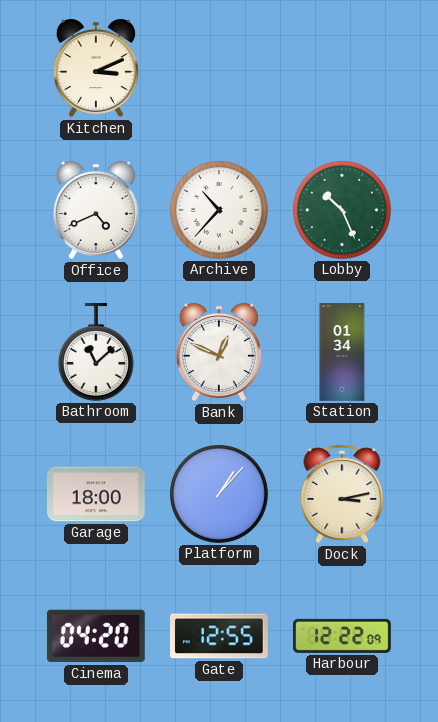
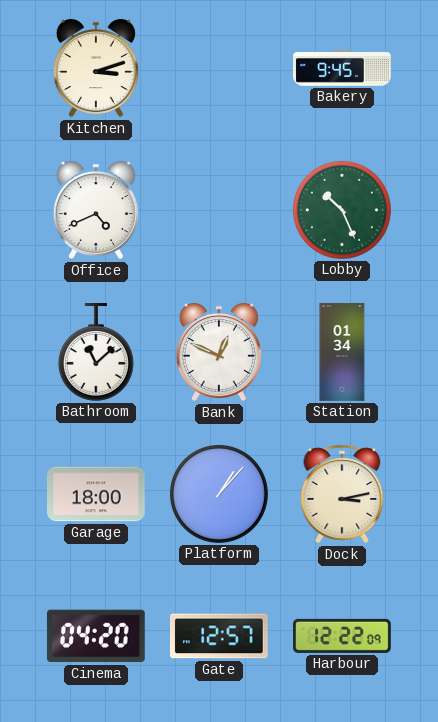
Kitchen: 3:11 -> 3:12
Bakery: none -> 9:45
Archive: 10:37 -> none
Gate: 12:55 -> 12:57
